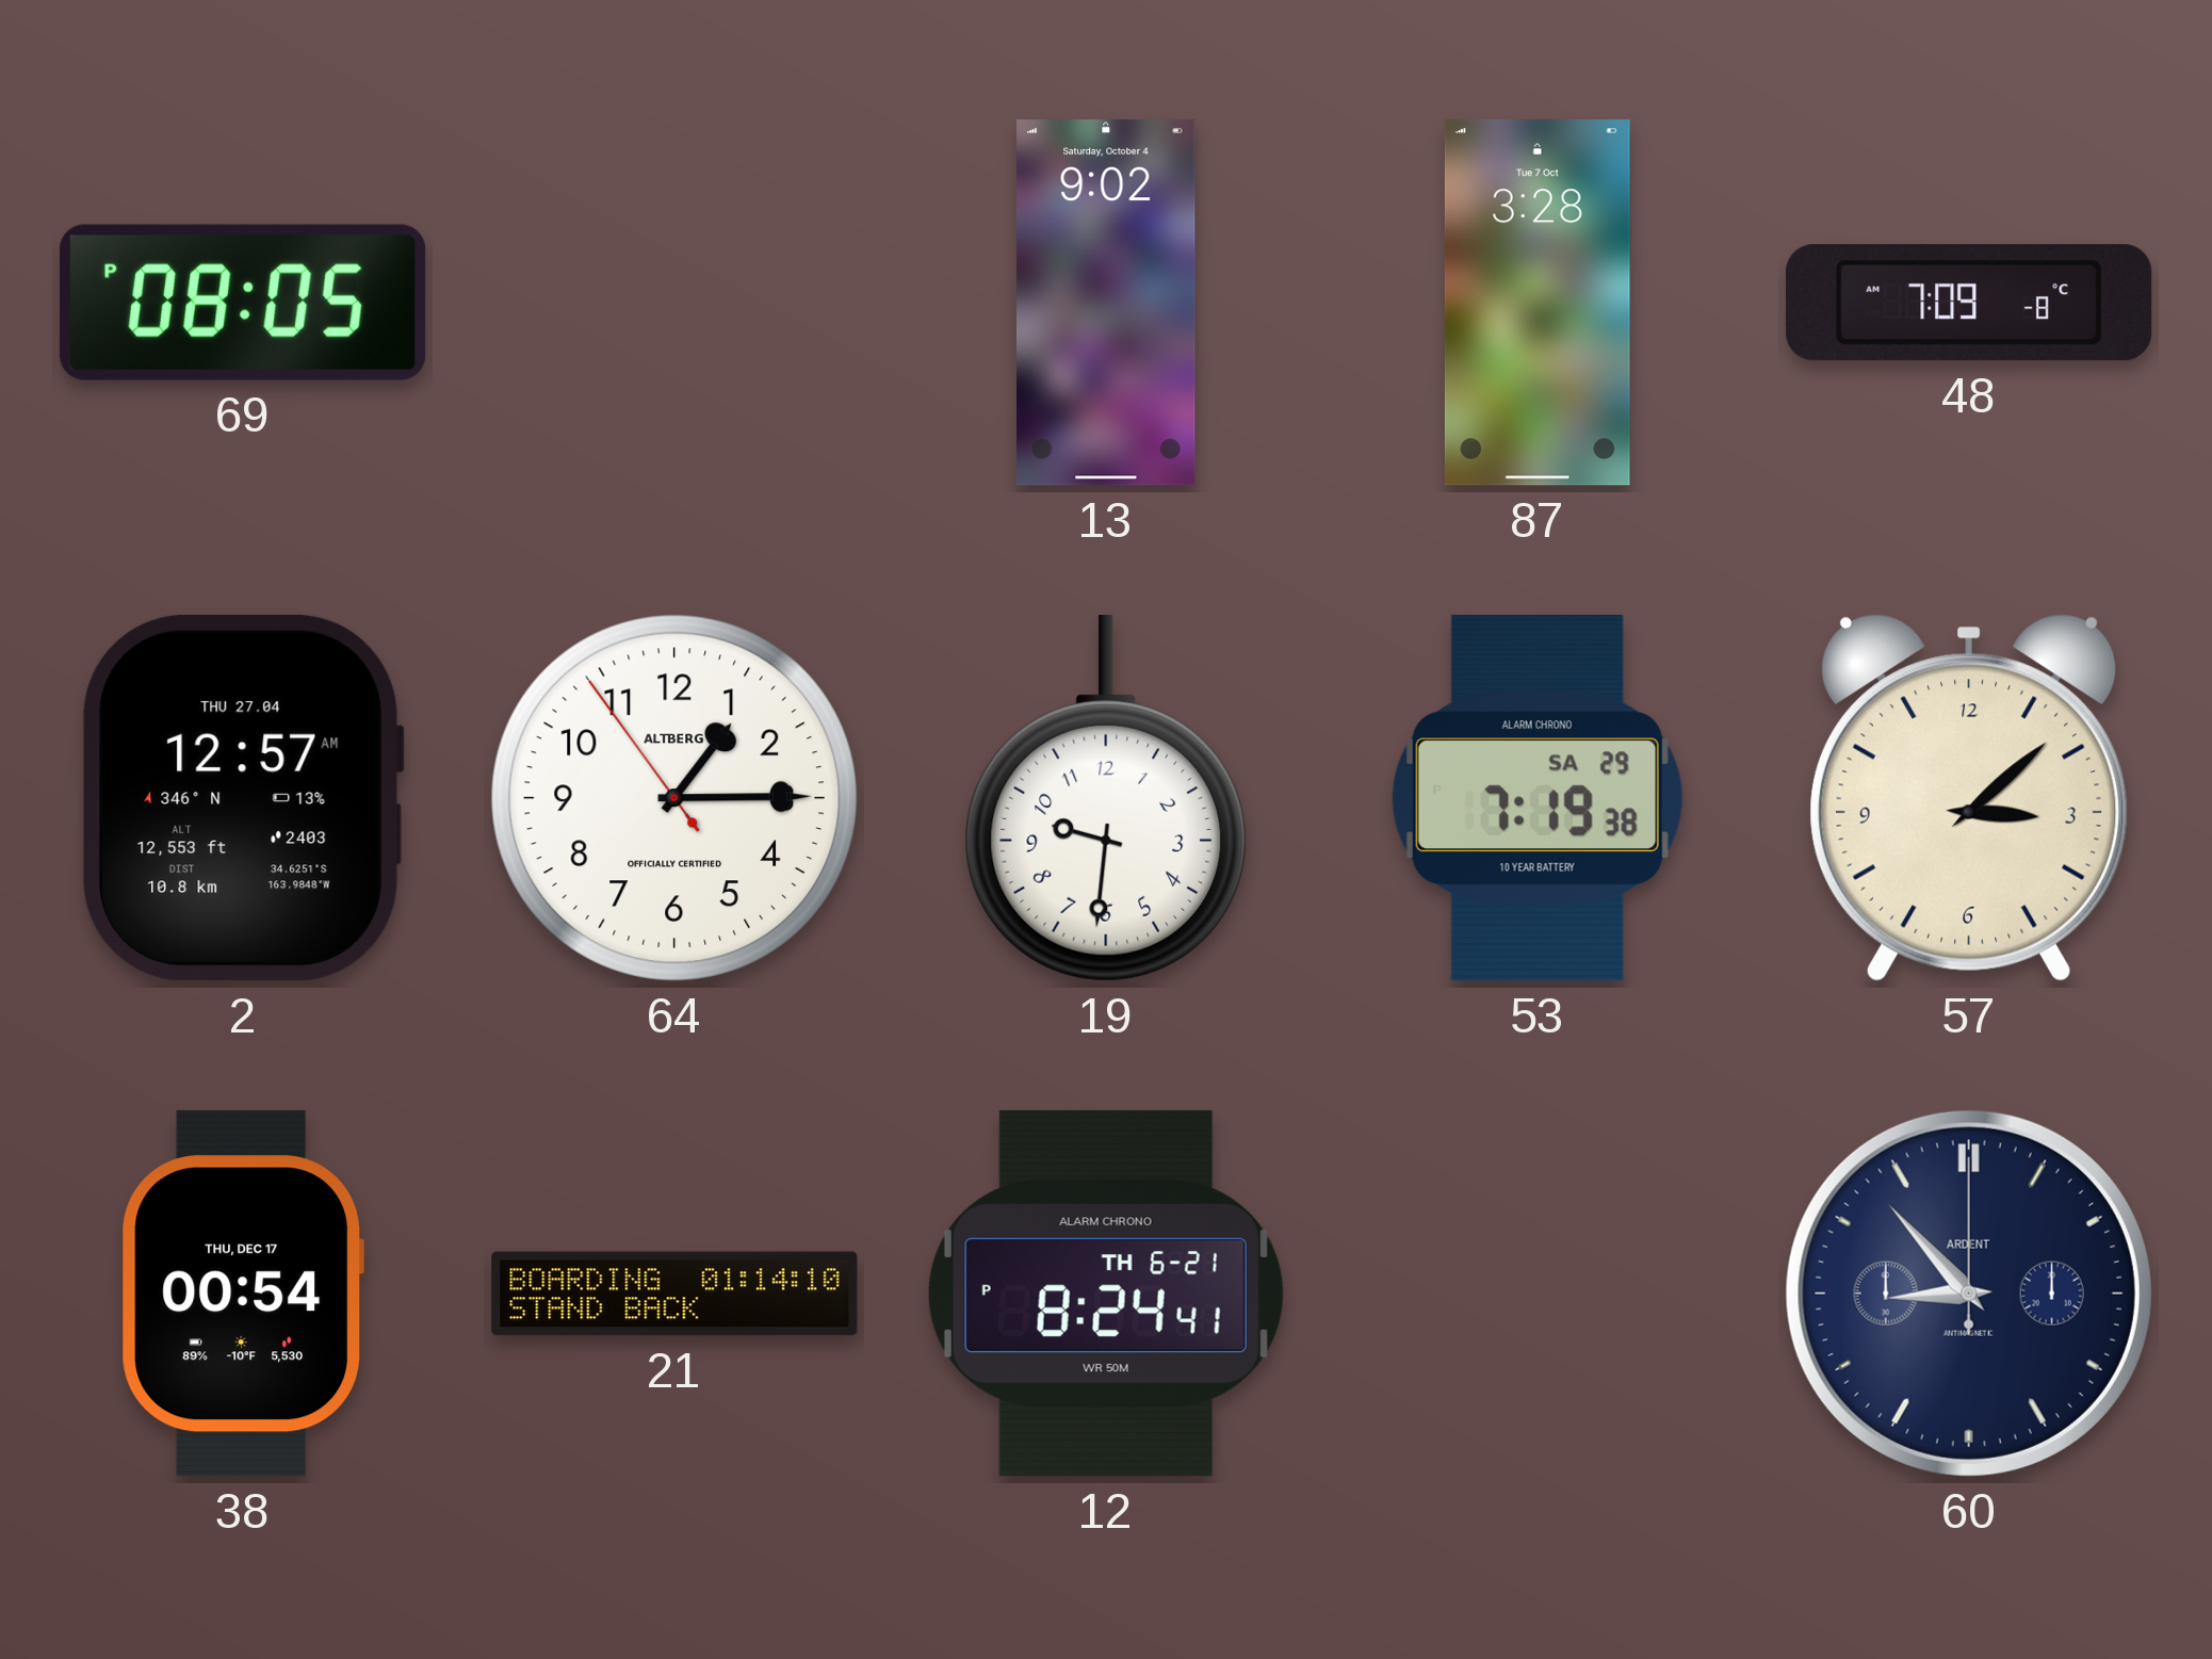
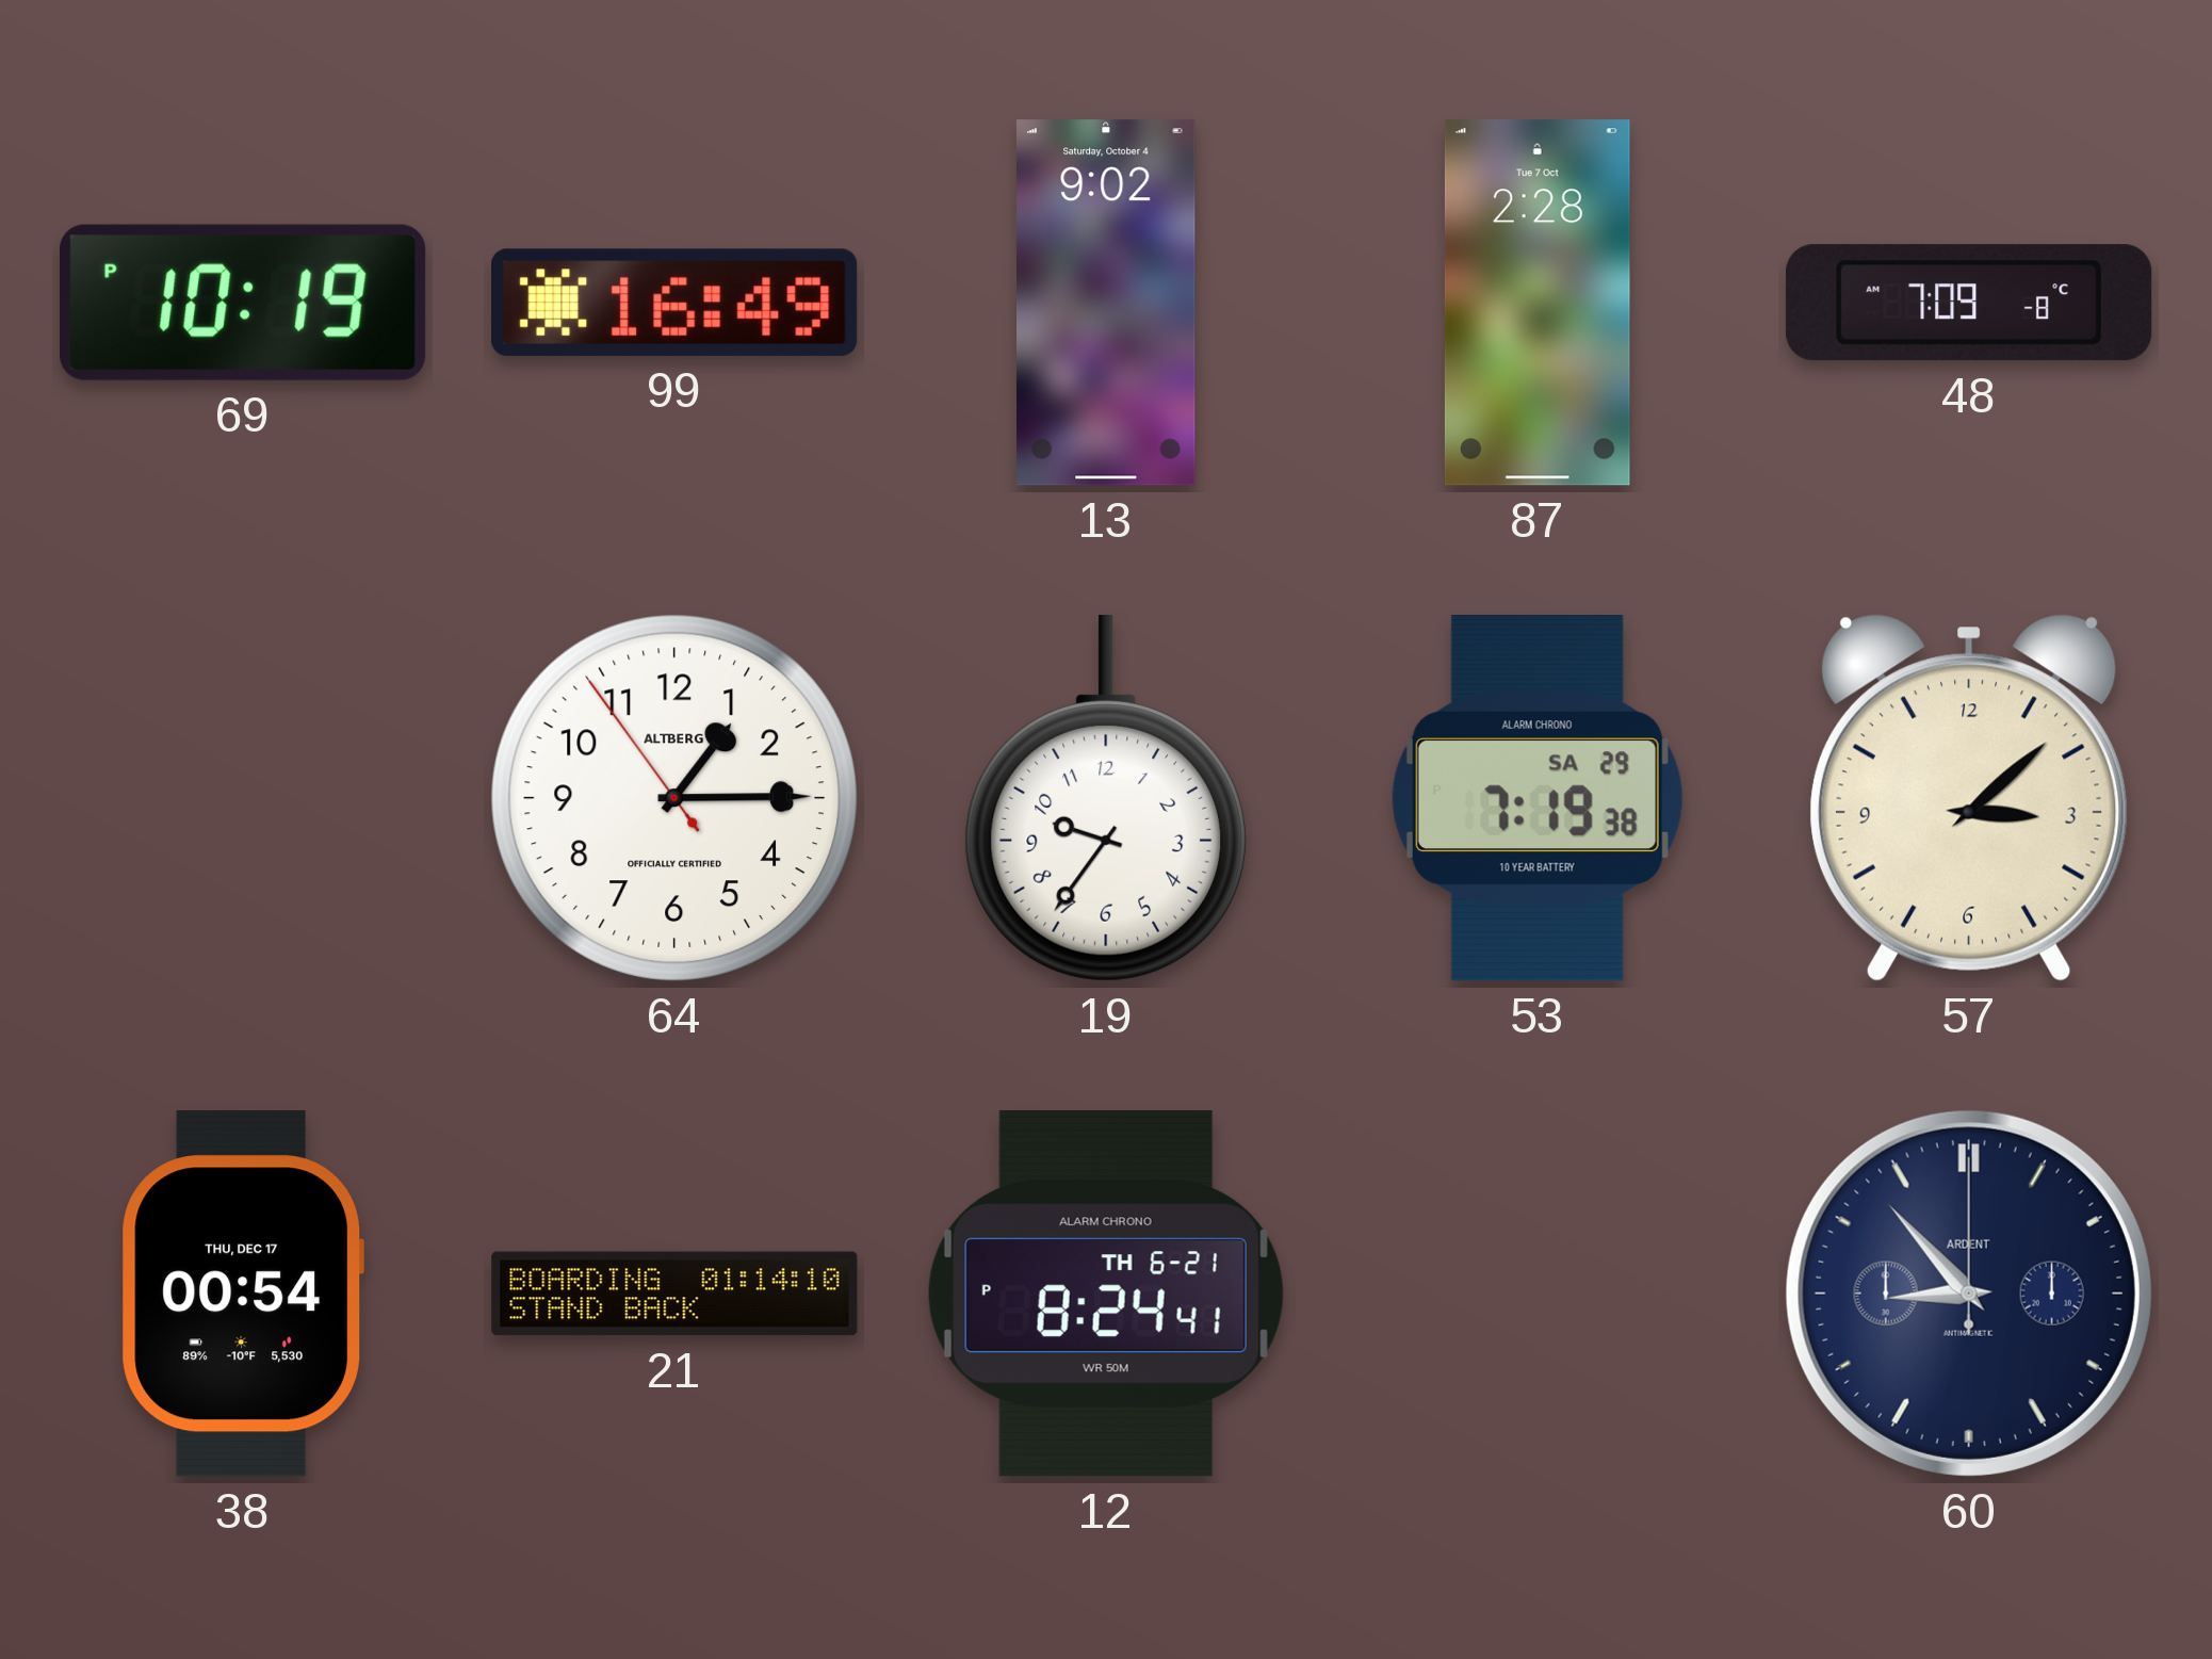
69: 08:05 -> 10:19
99: none -> 16:49
87: 3:28 -> 2:28
2: 12:57 -> none
19: 9:31 -> 9:36
